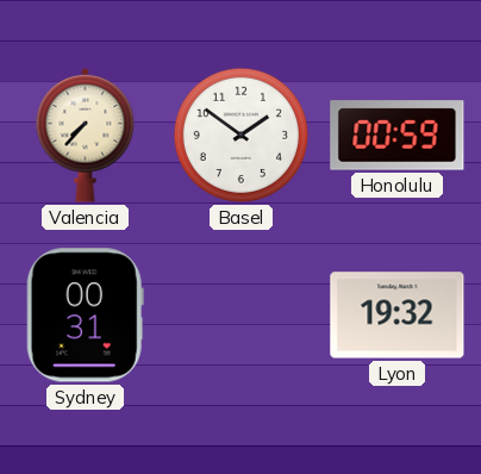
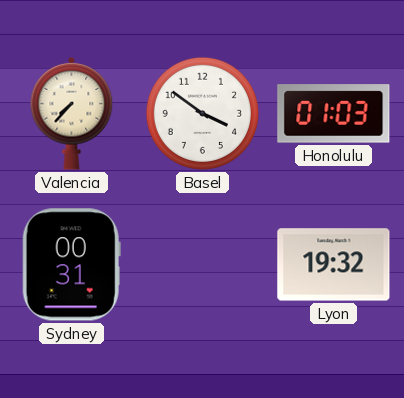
Basel: 1:51 -> 3:51
Honolulu: 00:59 -> 01:03
